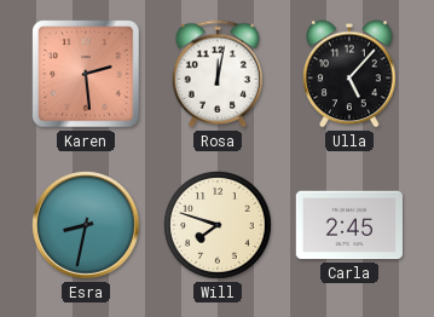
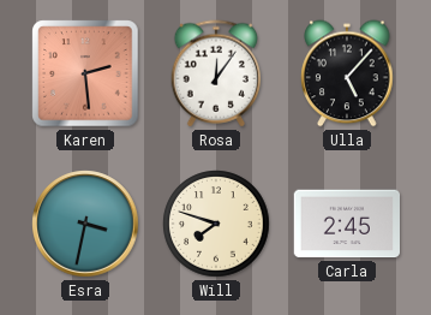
Rosa: 12:02 -> 12:06
Esra: 8:32 -> 3:32
